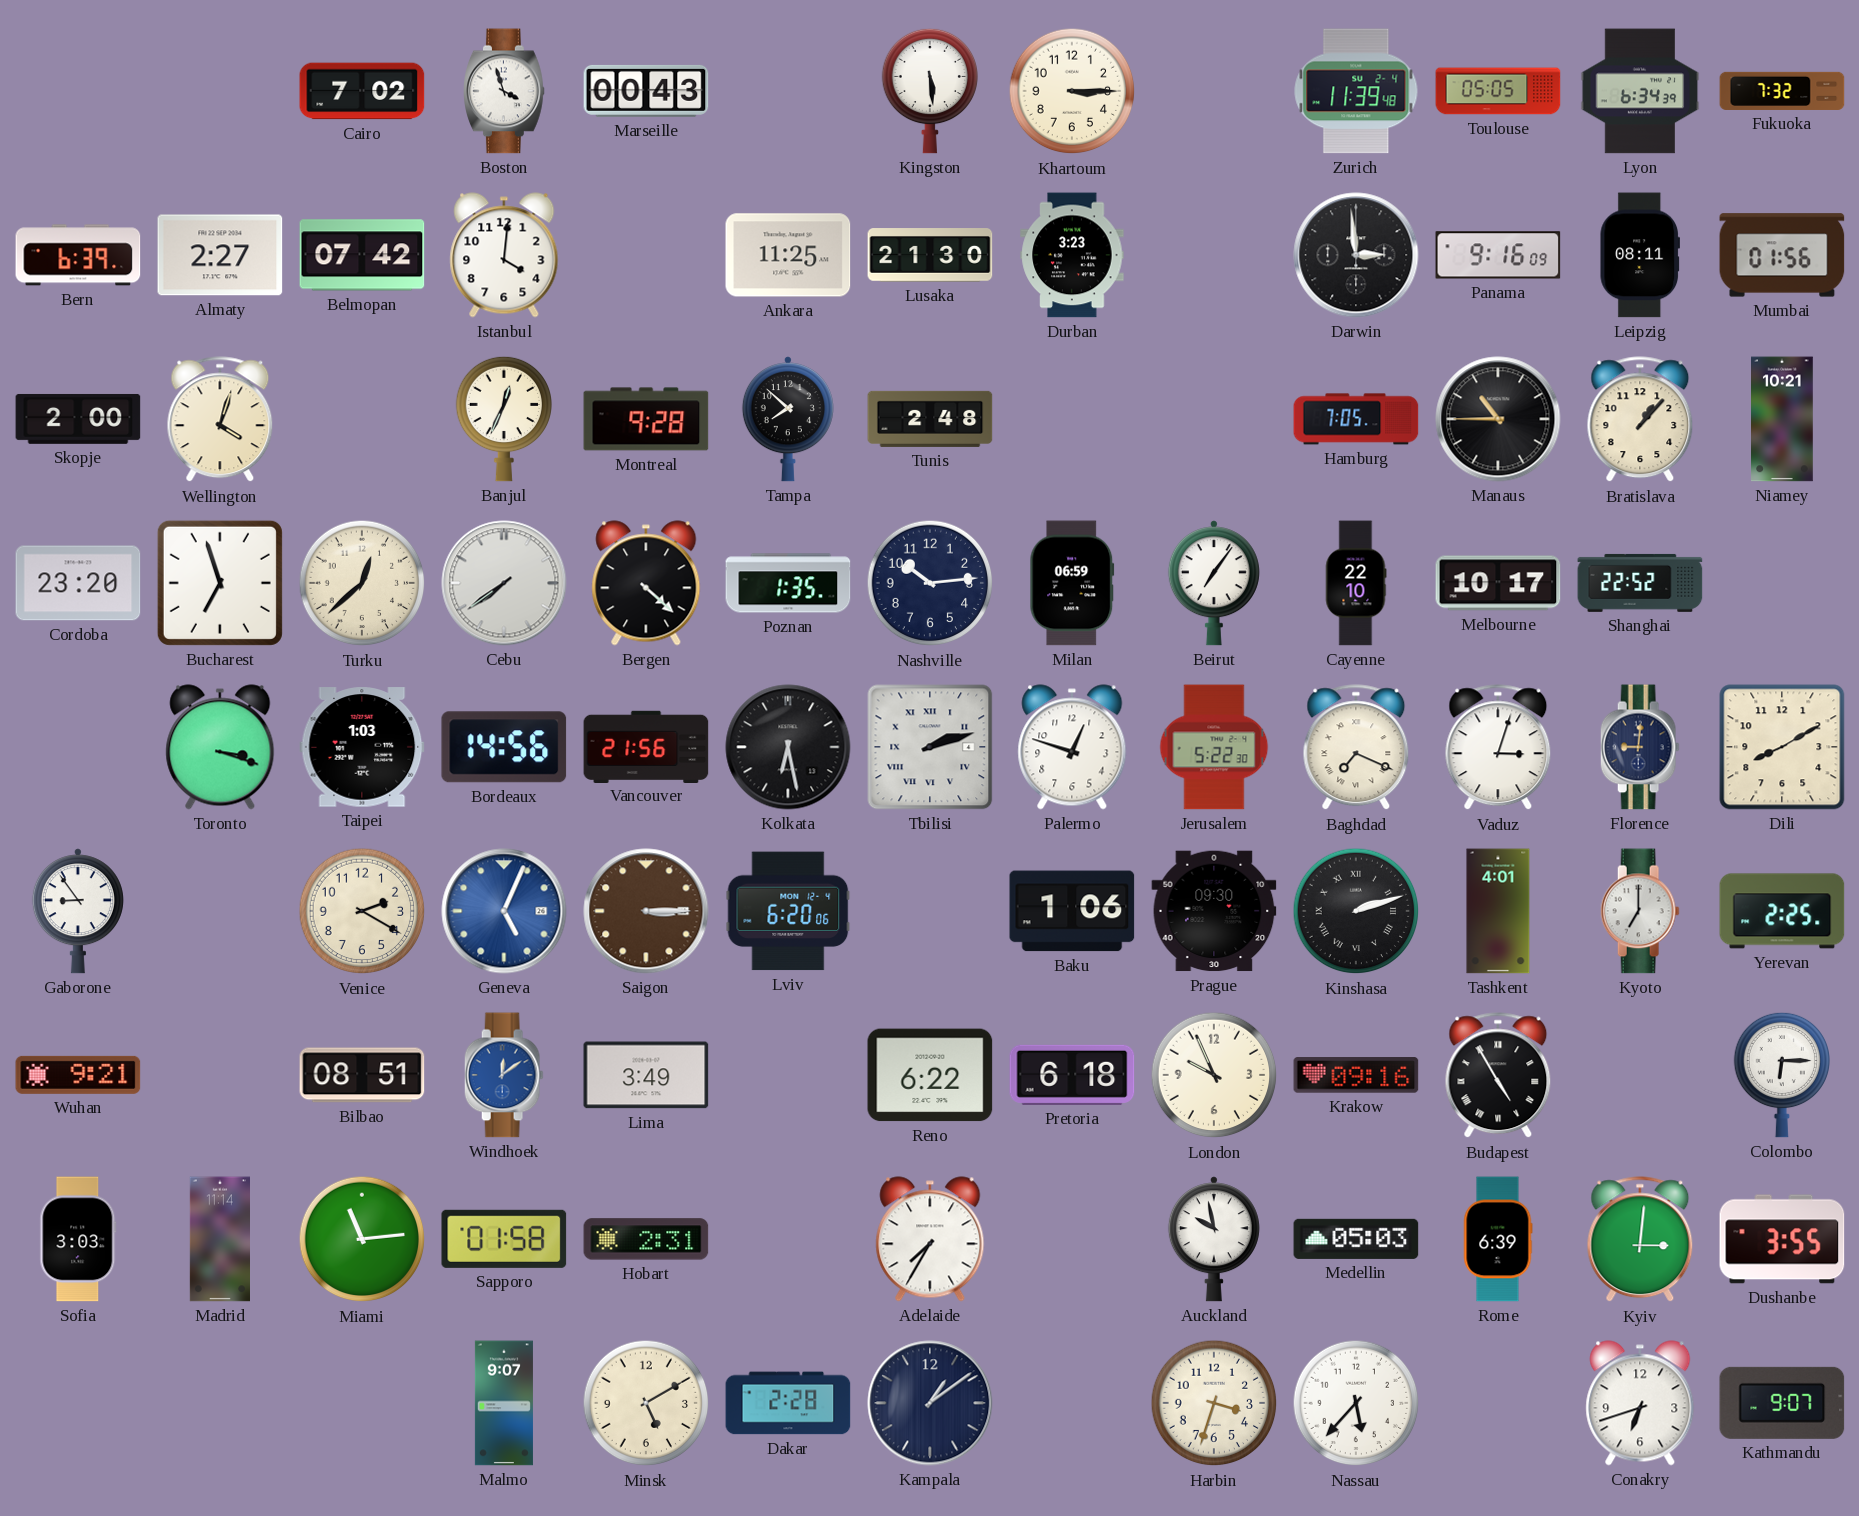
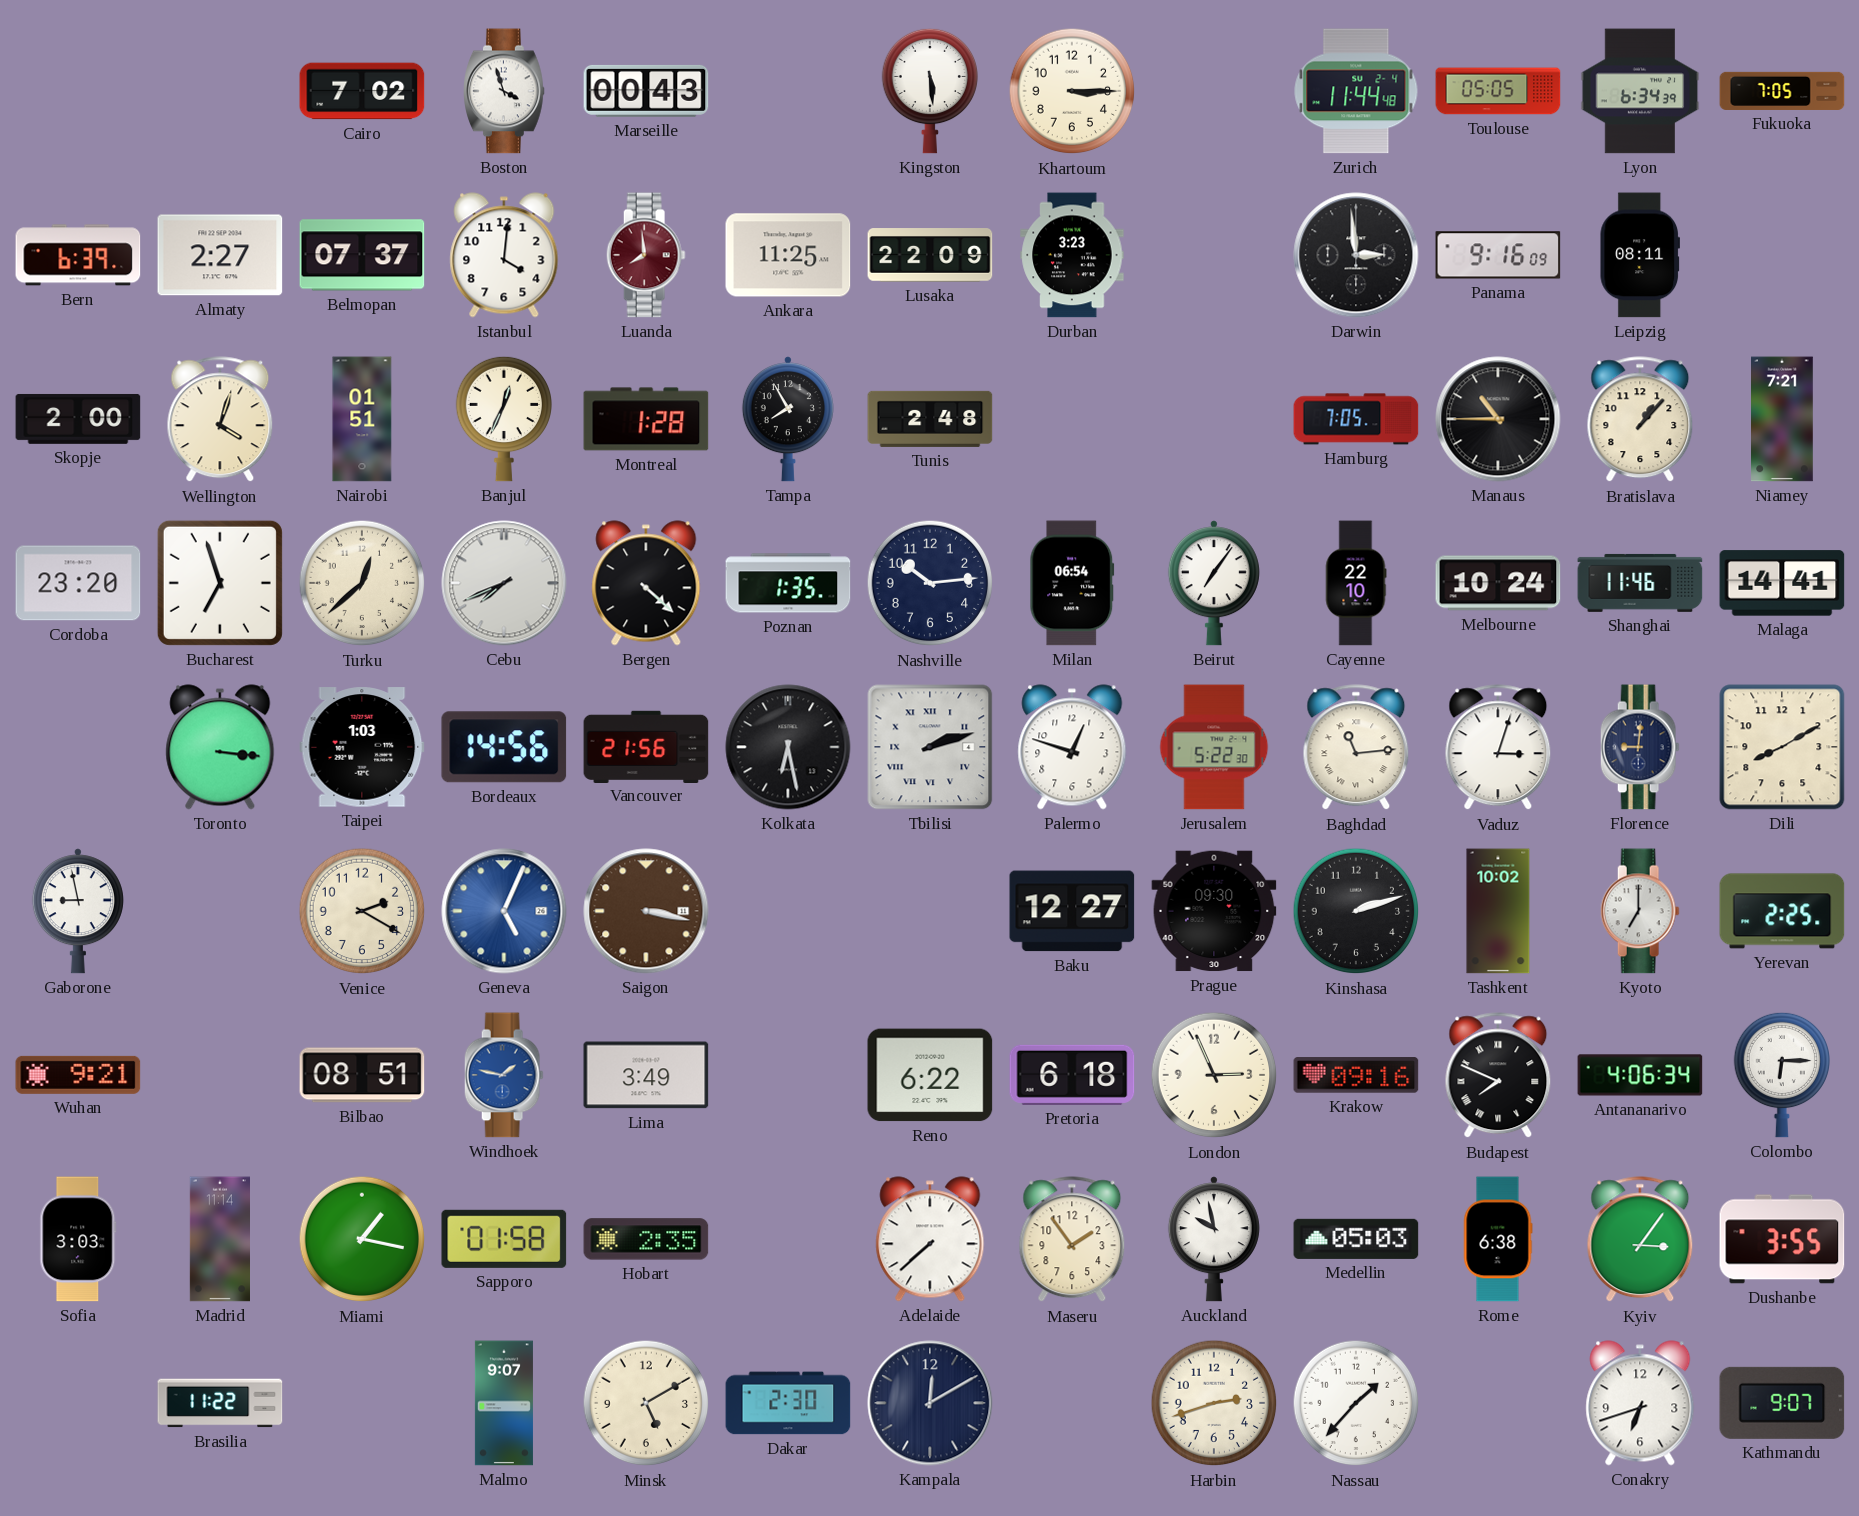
Zurich: 11:39 -> 11:44
Fukuoka: 7:32 -> 7:05
Belmopan: 07:42 -> 07:37
Luanda: none -> 7:59
Lusaka: 21:30 -> 22:09
Mumbai: 01:56 -> none
Nairobi: none -> 01:51
Montreal: 9:28 -> 1:28
Tampa: 7:52 -> 7:55
Niamey: 10:21 -> 7:21
Cebu: 7:39 -> 7:41
Milan: 06:59 -> 06:54
Melbourne: 10:17 -> 10:24
Shanghai: 22:52 -> 11:46
Malaga: none -> 14:41
Toronto: 3:18 -> 3:16
Baghdad: 7:19 -> 11:14
Gaborone: 8:54 -> 8:58
Saigon: 3:15 -> 3:17
Lviv: 6:20 -> none
Baku: 1:06 -> 12:27
Kinshasa numerals: Roman -> Arabic
Tashkent: 4:01 -> 10:02
Windhoek: 12:09 -> 1:47
London: 9:56 -> 2:56
Budapest: 4:55 -> 7:49
Antananarivo: none -> 4:06
Miami: 11:14 -> 1:17
Hobart: 2:31 -> 2:35
Adelaide: 7:35 -> 7:38
Maseru: none -> 1:54
Rome: 6:39 -> 6:38
Kyiv: 3:01 -> 3:06
Brasilia: none -> 11:22
Dakar: 2:28 -> 2:30
Kampala: 1:09 -> 12:10
Harbin: 3:33 -> 2:42
Nassau: 5:37 -> 1:37
